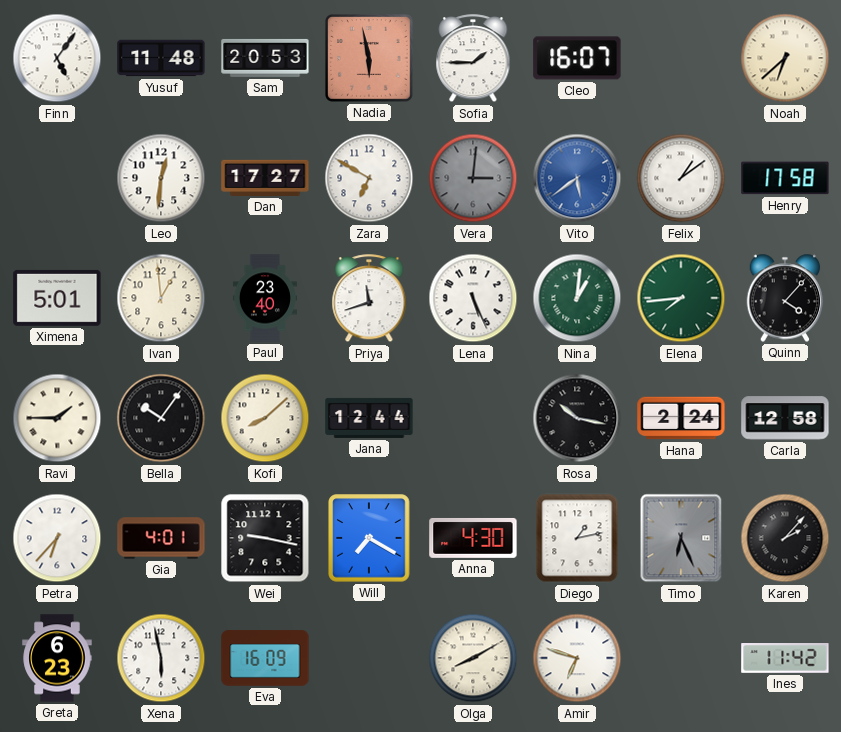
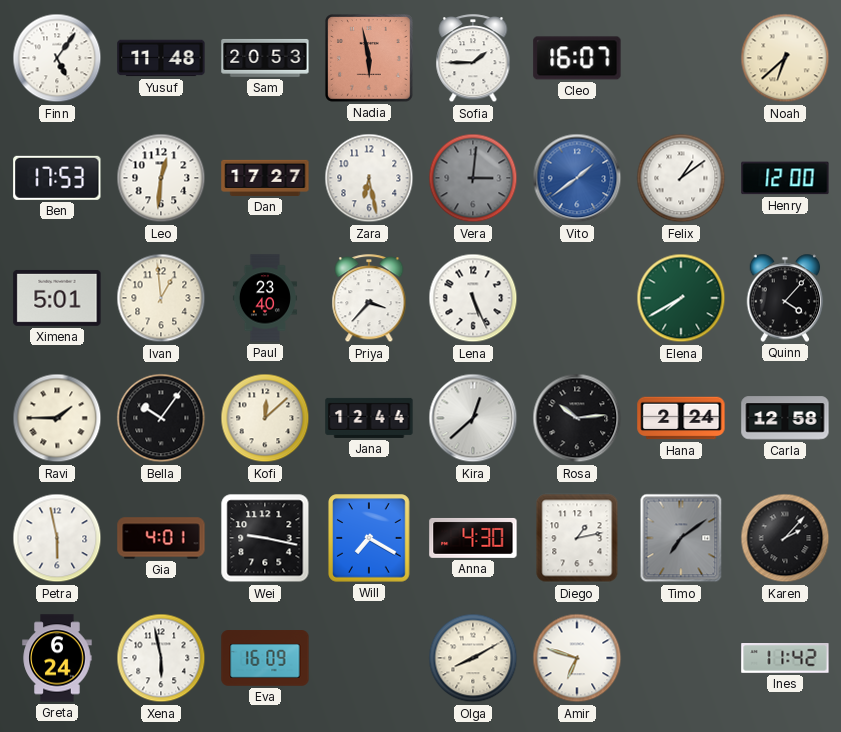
Ben: none -> 17:53
Zara: 6:50 -> 6:28
Vito: 5:39 -> 1:39
Henry: 17:58 -> 12:00
Priya: 11:42 -> 3:37
Nina: 1:01 -> none
Elena: 7:44 -> 7:40
Kofi: 8:08 -> 12:08
Kira: none -> 12:38
Rosa: 10:17 -> 10:14
Petra: 6:37 -> 5:58
Timo: 6:26 -> 7:09
Greta: 6:23 -> 6:24
